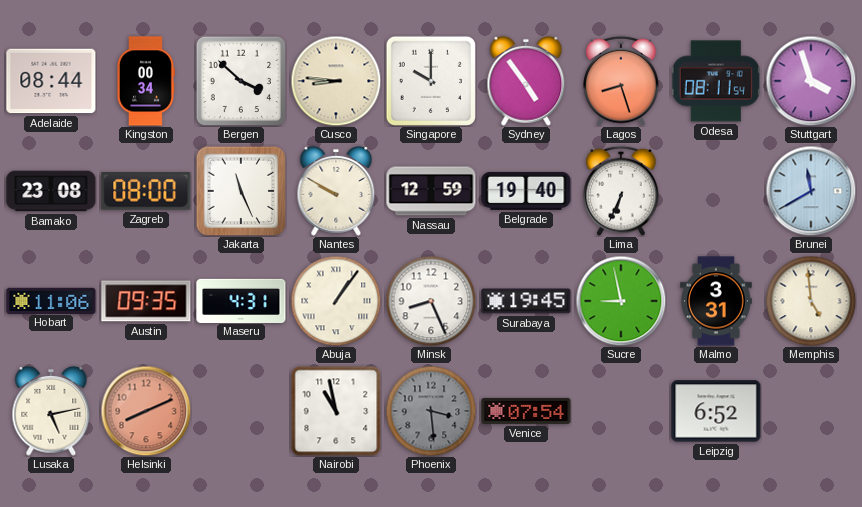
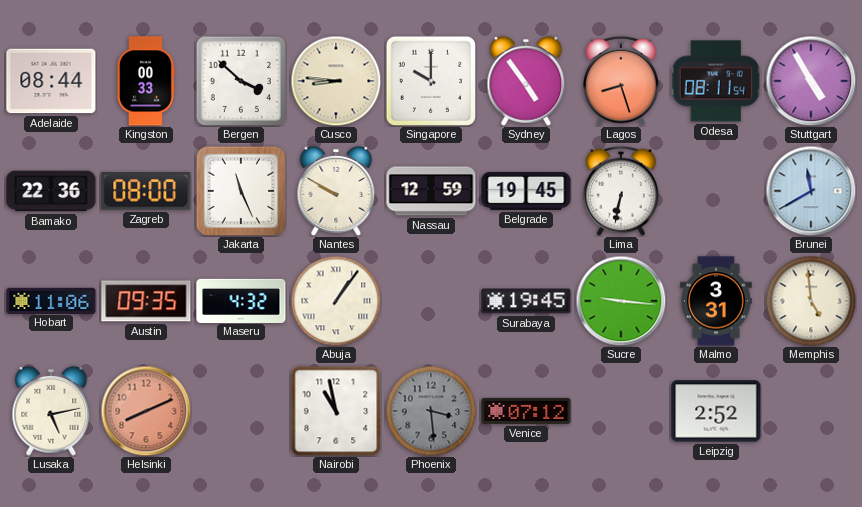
Kingston: 00:34 -> 00:33
Stuttgart: 3:57 -> 4:55
Bamako: 23:08 -> 22:36
Belgrade: 19:40 -> 19:45
Lima: 6:34 -> 6:32
Maseru: 4:31 -> 4:32
Minsk: 8:26 -> none
Sucre: 8:58 -> 9:16
Venice: 07:54 -> 07:12
Leipzig: 6:52 -> 2:52
